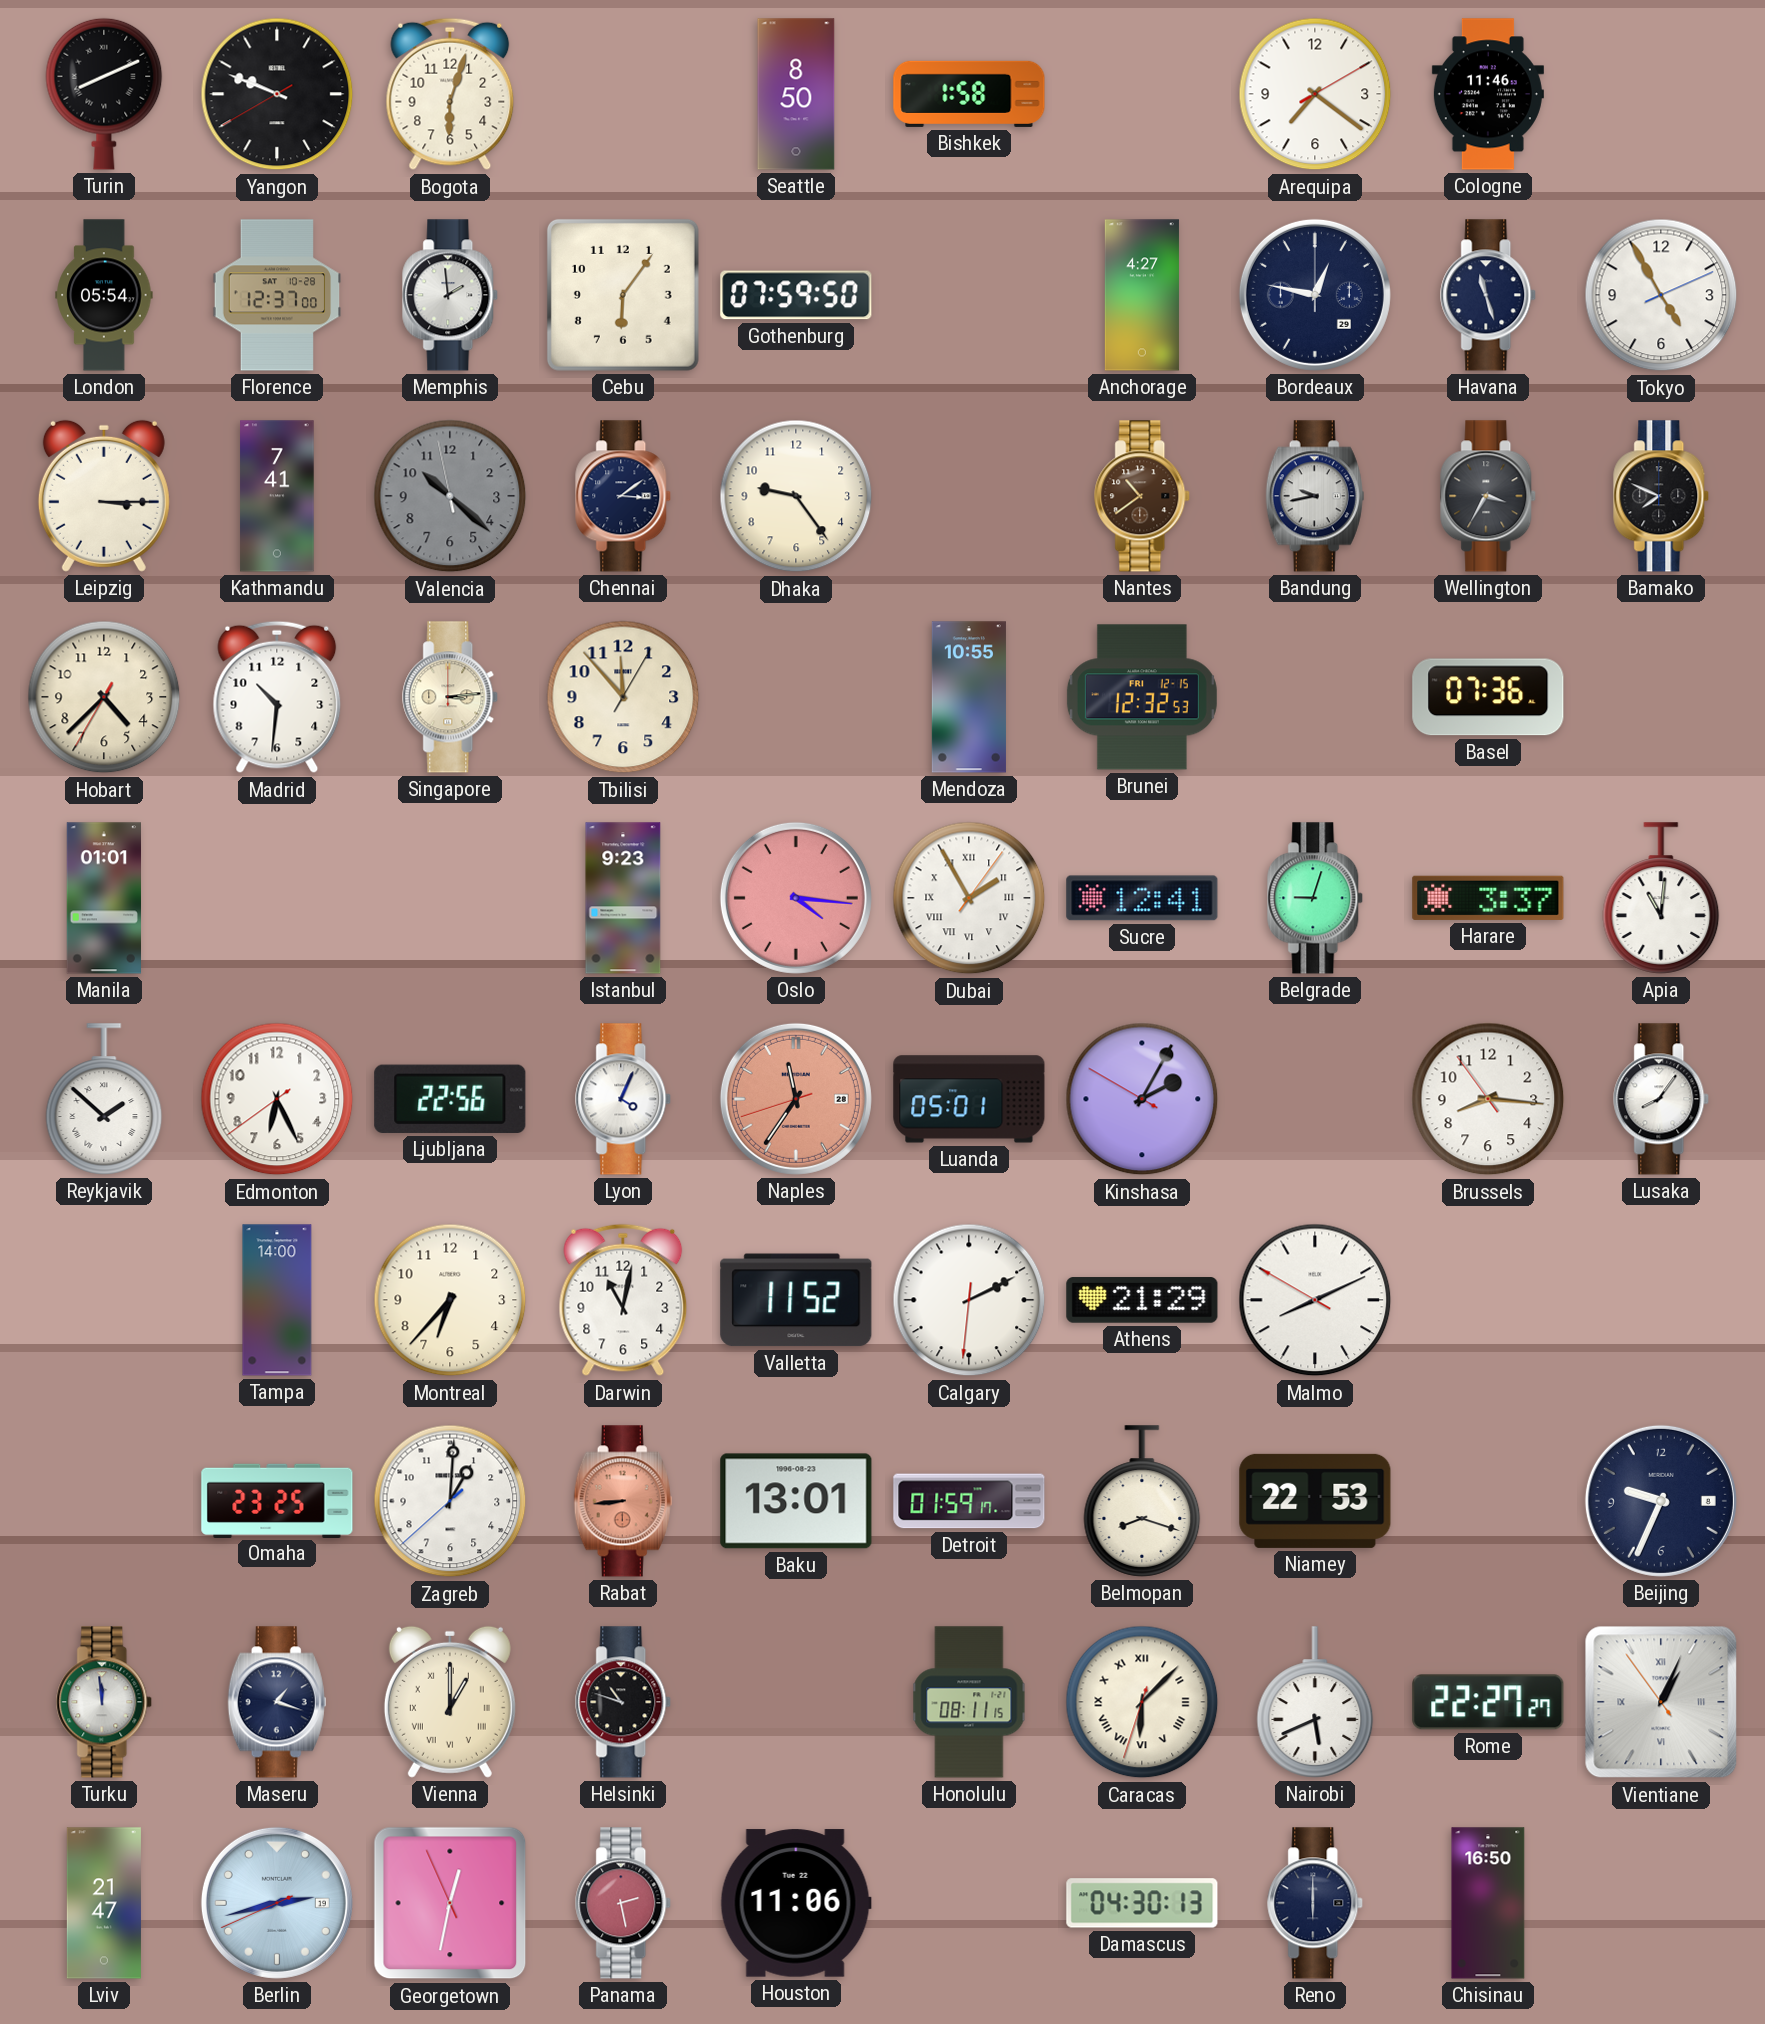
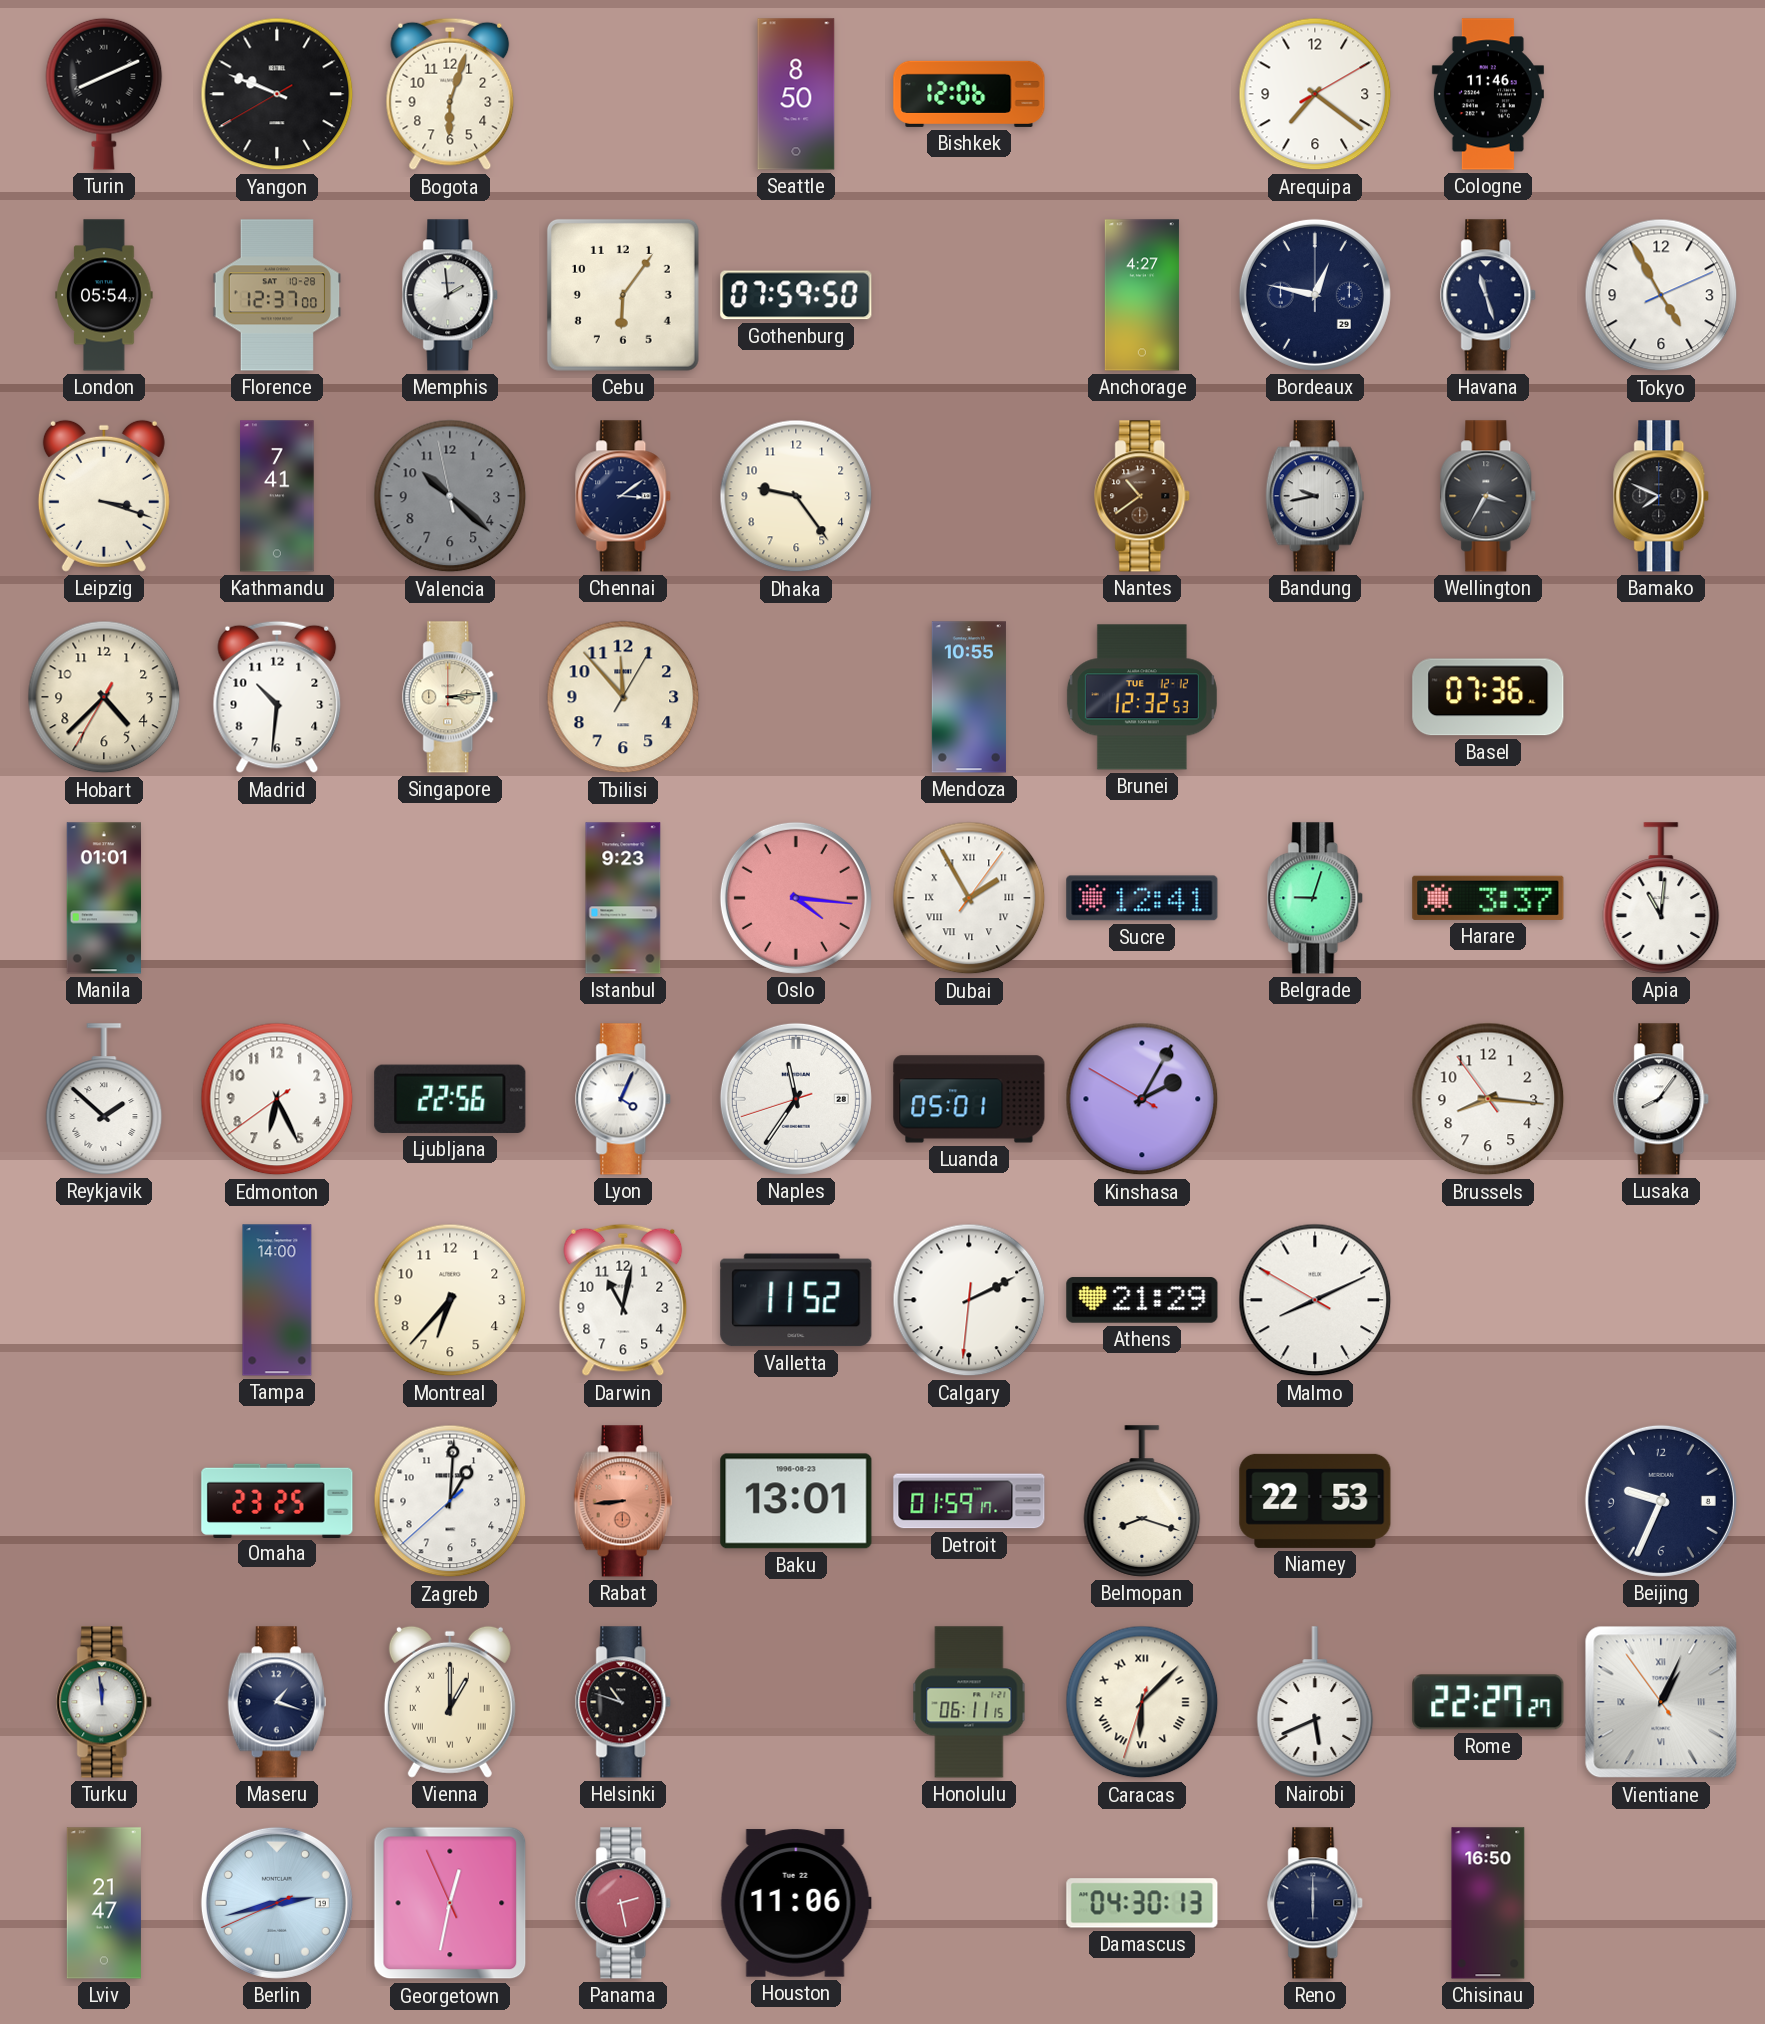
Bishkek: 1:58 -> 12:06
Leipzig: 3:15 -> 3:18
Brunei date: FRI 12-15 -> TUE 12-12
Naples dial: salmon -> white
Honolulu: 08:11 -> 06:11
